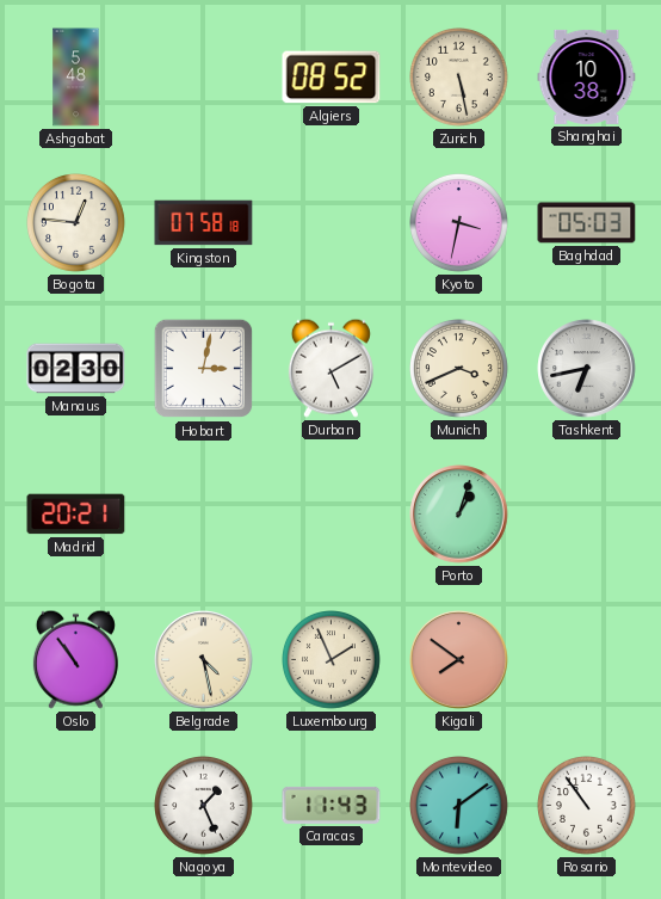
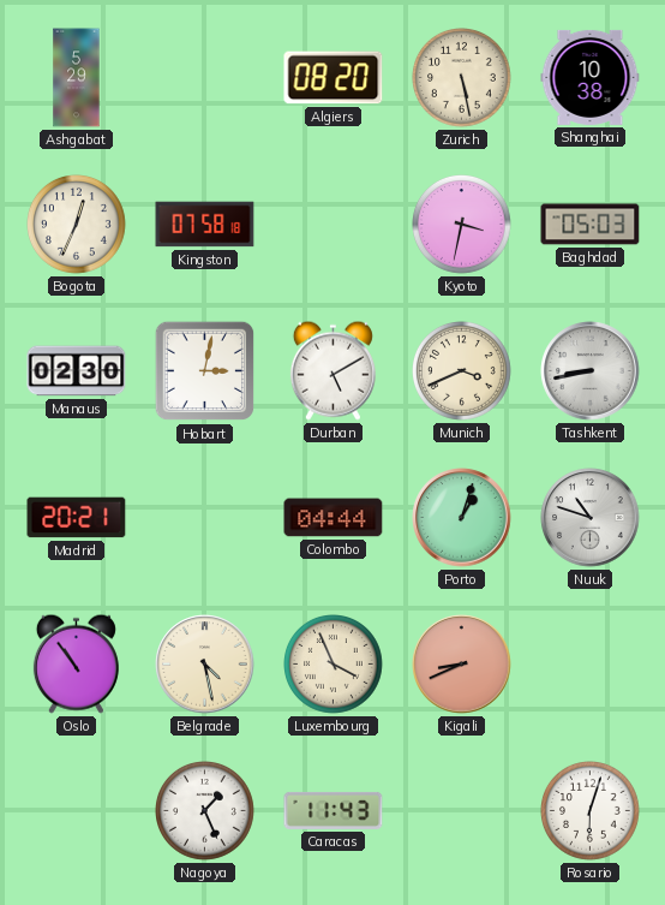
Ashgabat: 5:48 -> 5:29
Algiers: 08:52 -> 08:20
Bogota: 12:46 -> 12:34
Tashkent: 6:43 -> 8:43
Colombo: none -> 04:44
Nuuk: none -> 10:48
Luxembourg: 1:56 -> 3:56
Kigali: 7:51 -> 8:41
Montevideo: 6:09 -> none
Rosario: 10:54 -> 6:03
